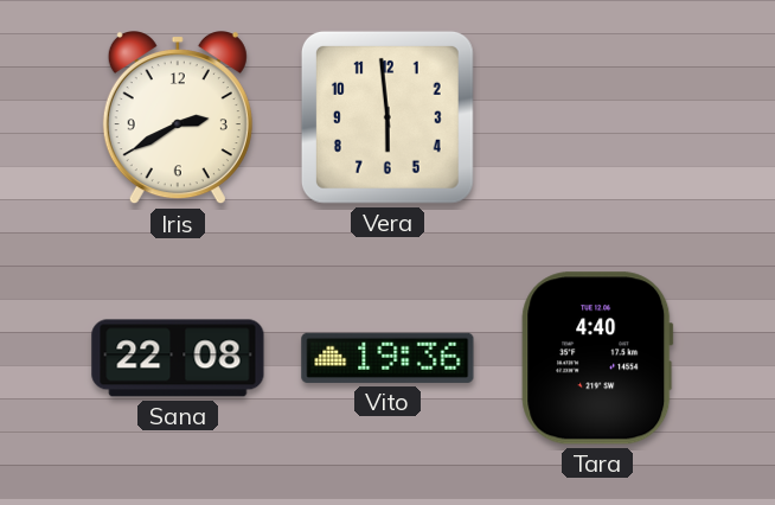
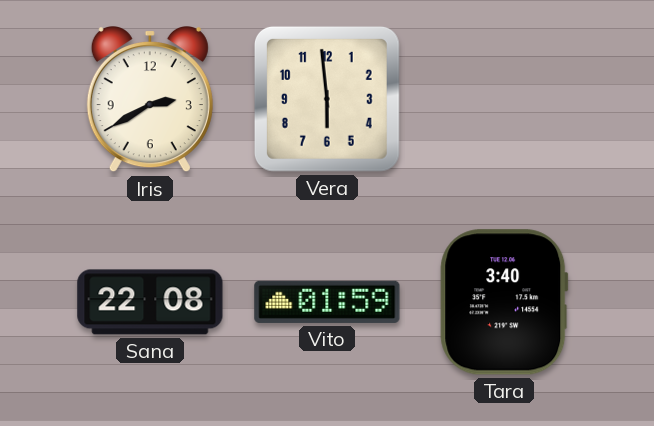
Vito: 19:36 -> 01:59
Tara: 4:40 -> 3:40
